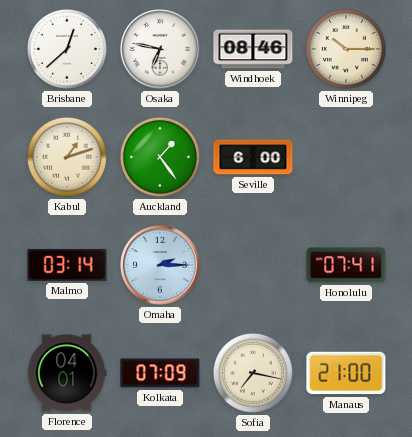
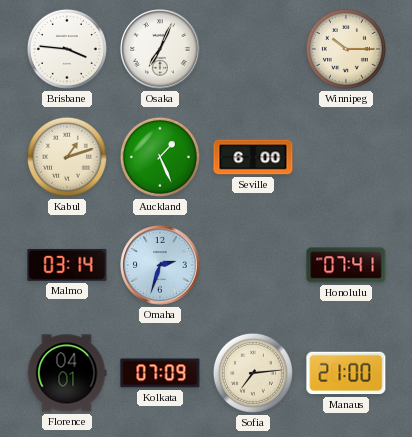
Brisbane: 12:38 -> 3:46
Osaka: 6:47 -> 7:04
Windhoek: 08:46 -> none
Auckland: 1:24 -> 1:26
Omaha: 2:15 -> 2:33
Sofia: 7:17 -> 7:14
